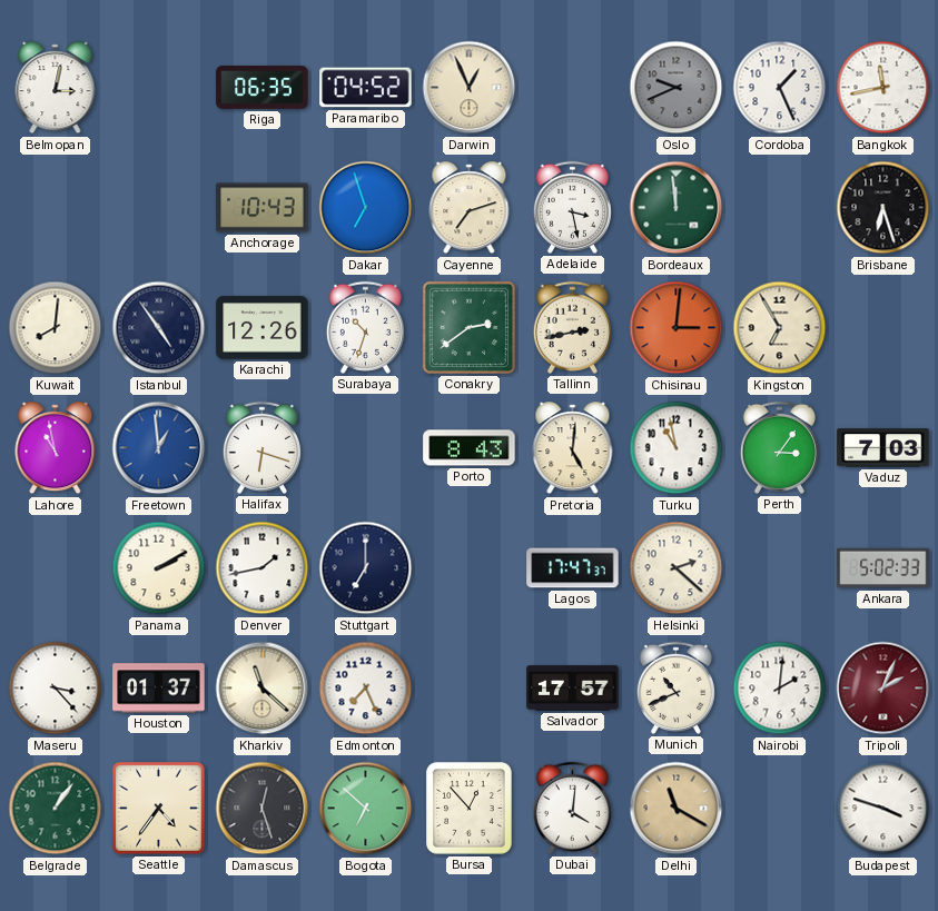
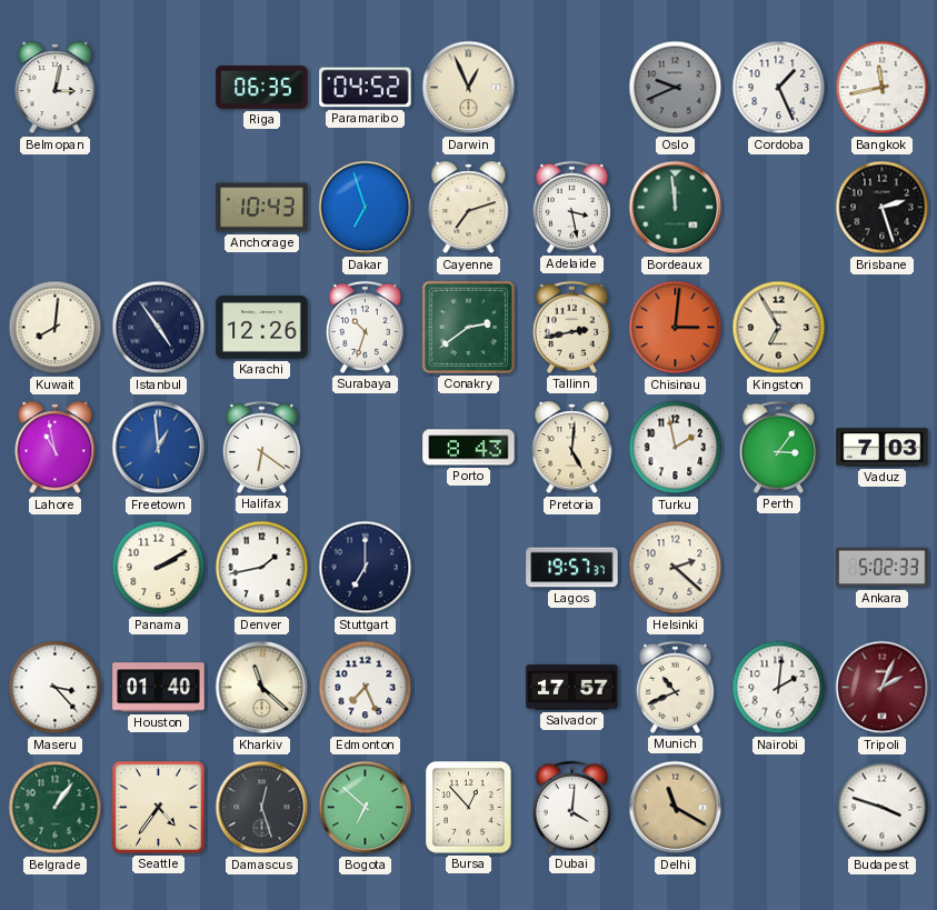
Brisbane: 6:27 -> 2:27
Halifax: 6:18 -> 6:21
Turku: 10:58 -> 1:58
Lagos: 17:47 -> 19:57
Houston: 01:37 -> 01:40
